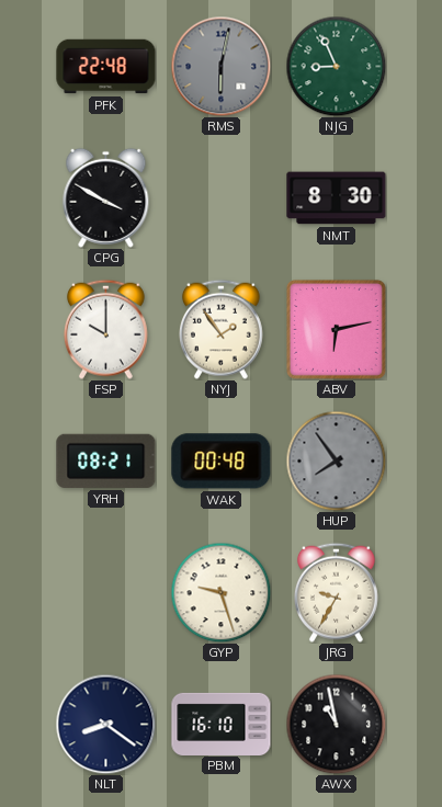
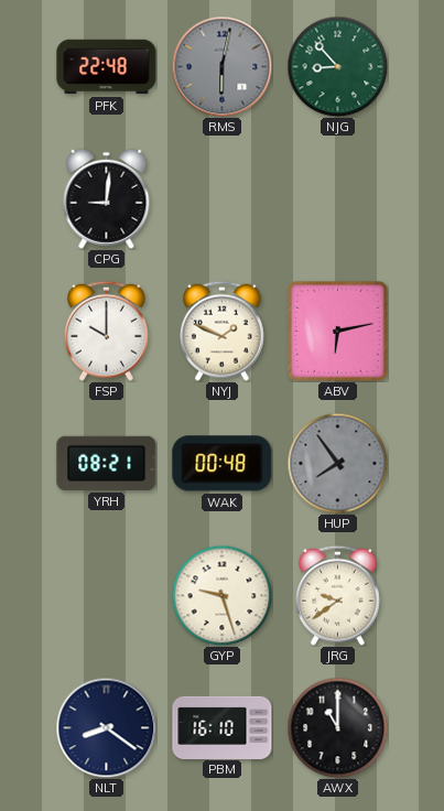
NJG: 8:56 -> 8:53
CPG: 3:50 -> 9:01
NMT: 8:30 -> none
NYJ: 1:54 -> 1:49
JRG: 9:35 -> 9:39
AWX: 10:58 -> 11:00
